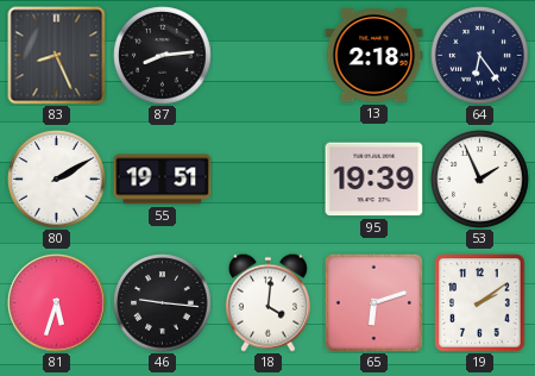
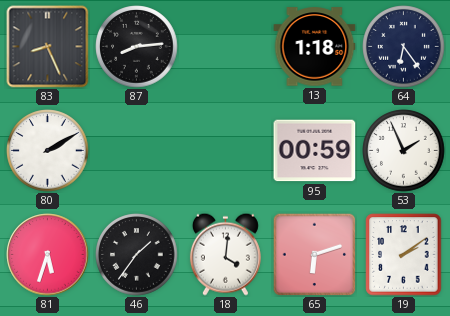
13: 2:18 -> 1:18
55: 19:51 -> none
95: 19:39 -> 00:59
46: 9:16 -> 1:36
